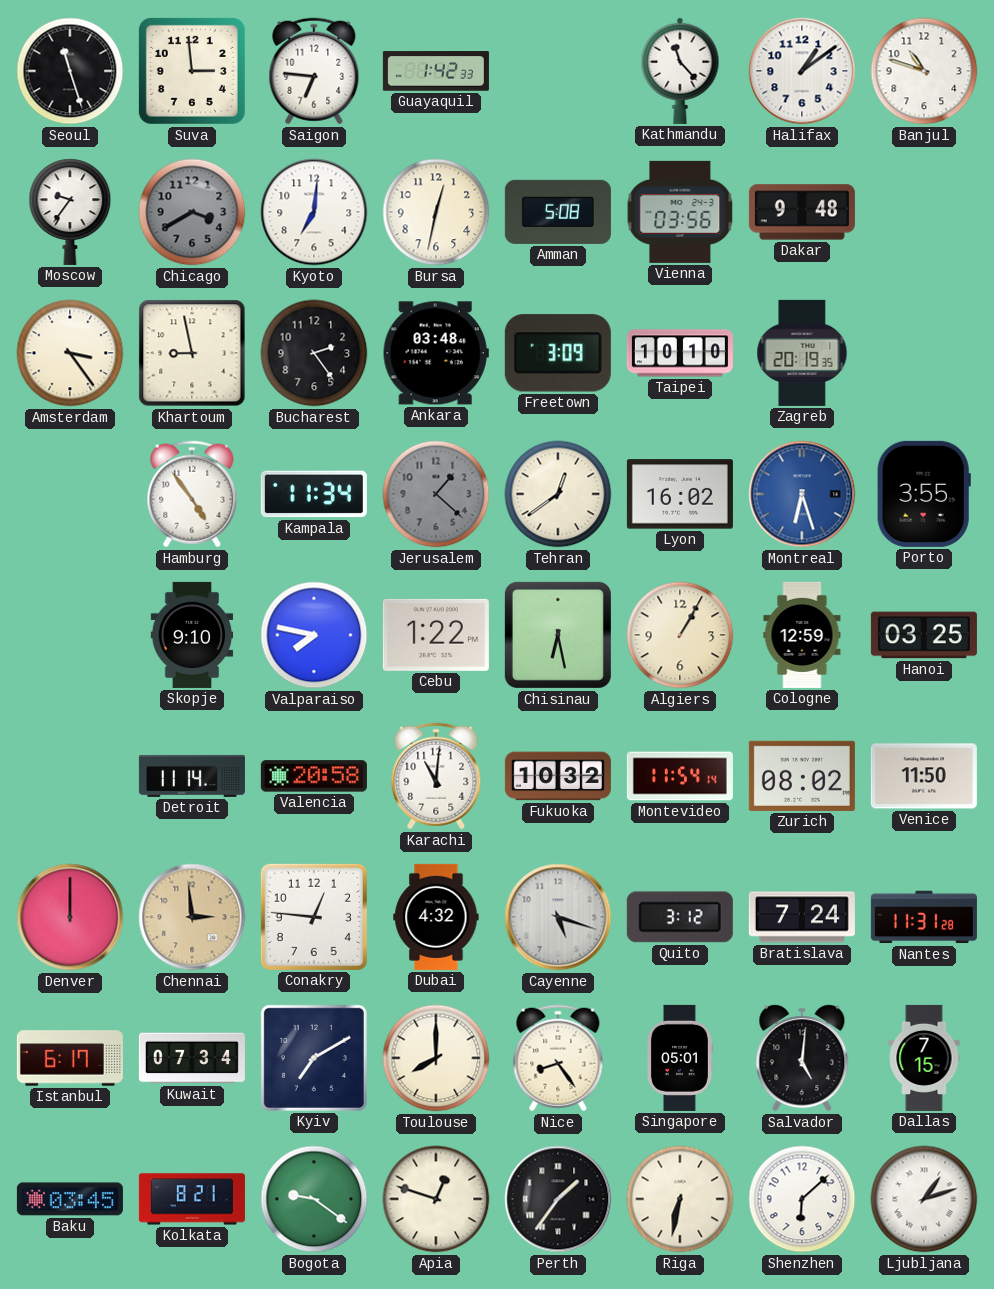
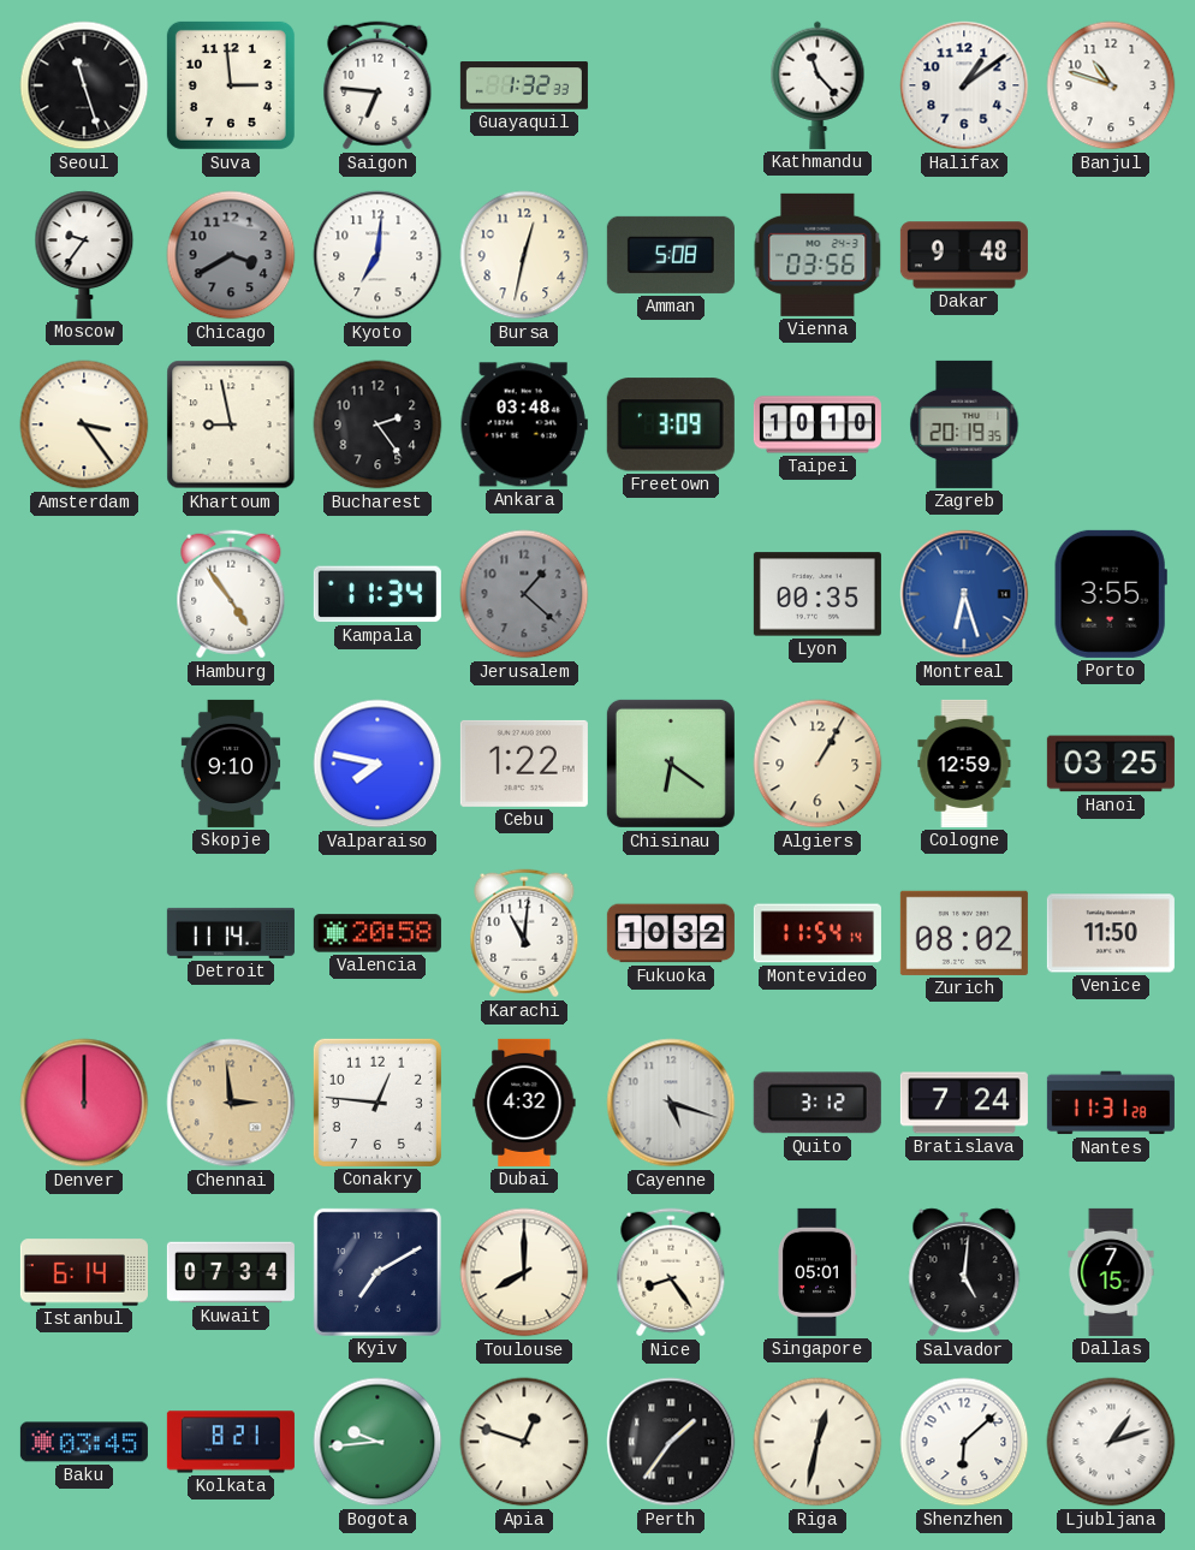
Guayaquil: 1:42 -> 1:32
Tehran: 12:39 -> none
Lyon: 16:02 -> 00:35
Chisinau: 6:28 -> 6:21
Istanbul: 6:17 -> 6:14
Bogota: 9:21 -> 9:44
Riga: 6:32 -> 12:32
